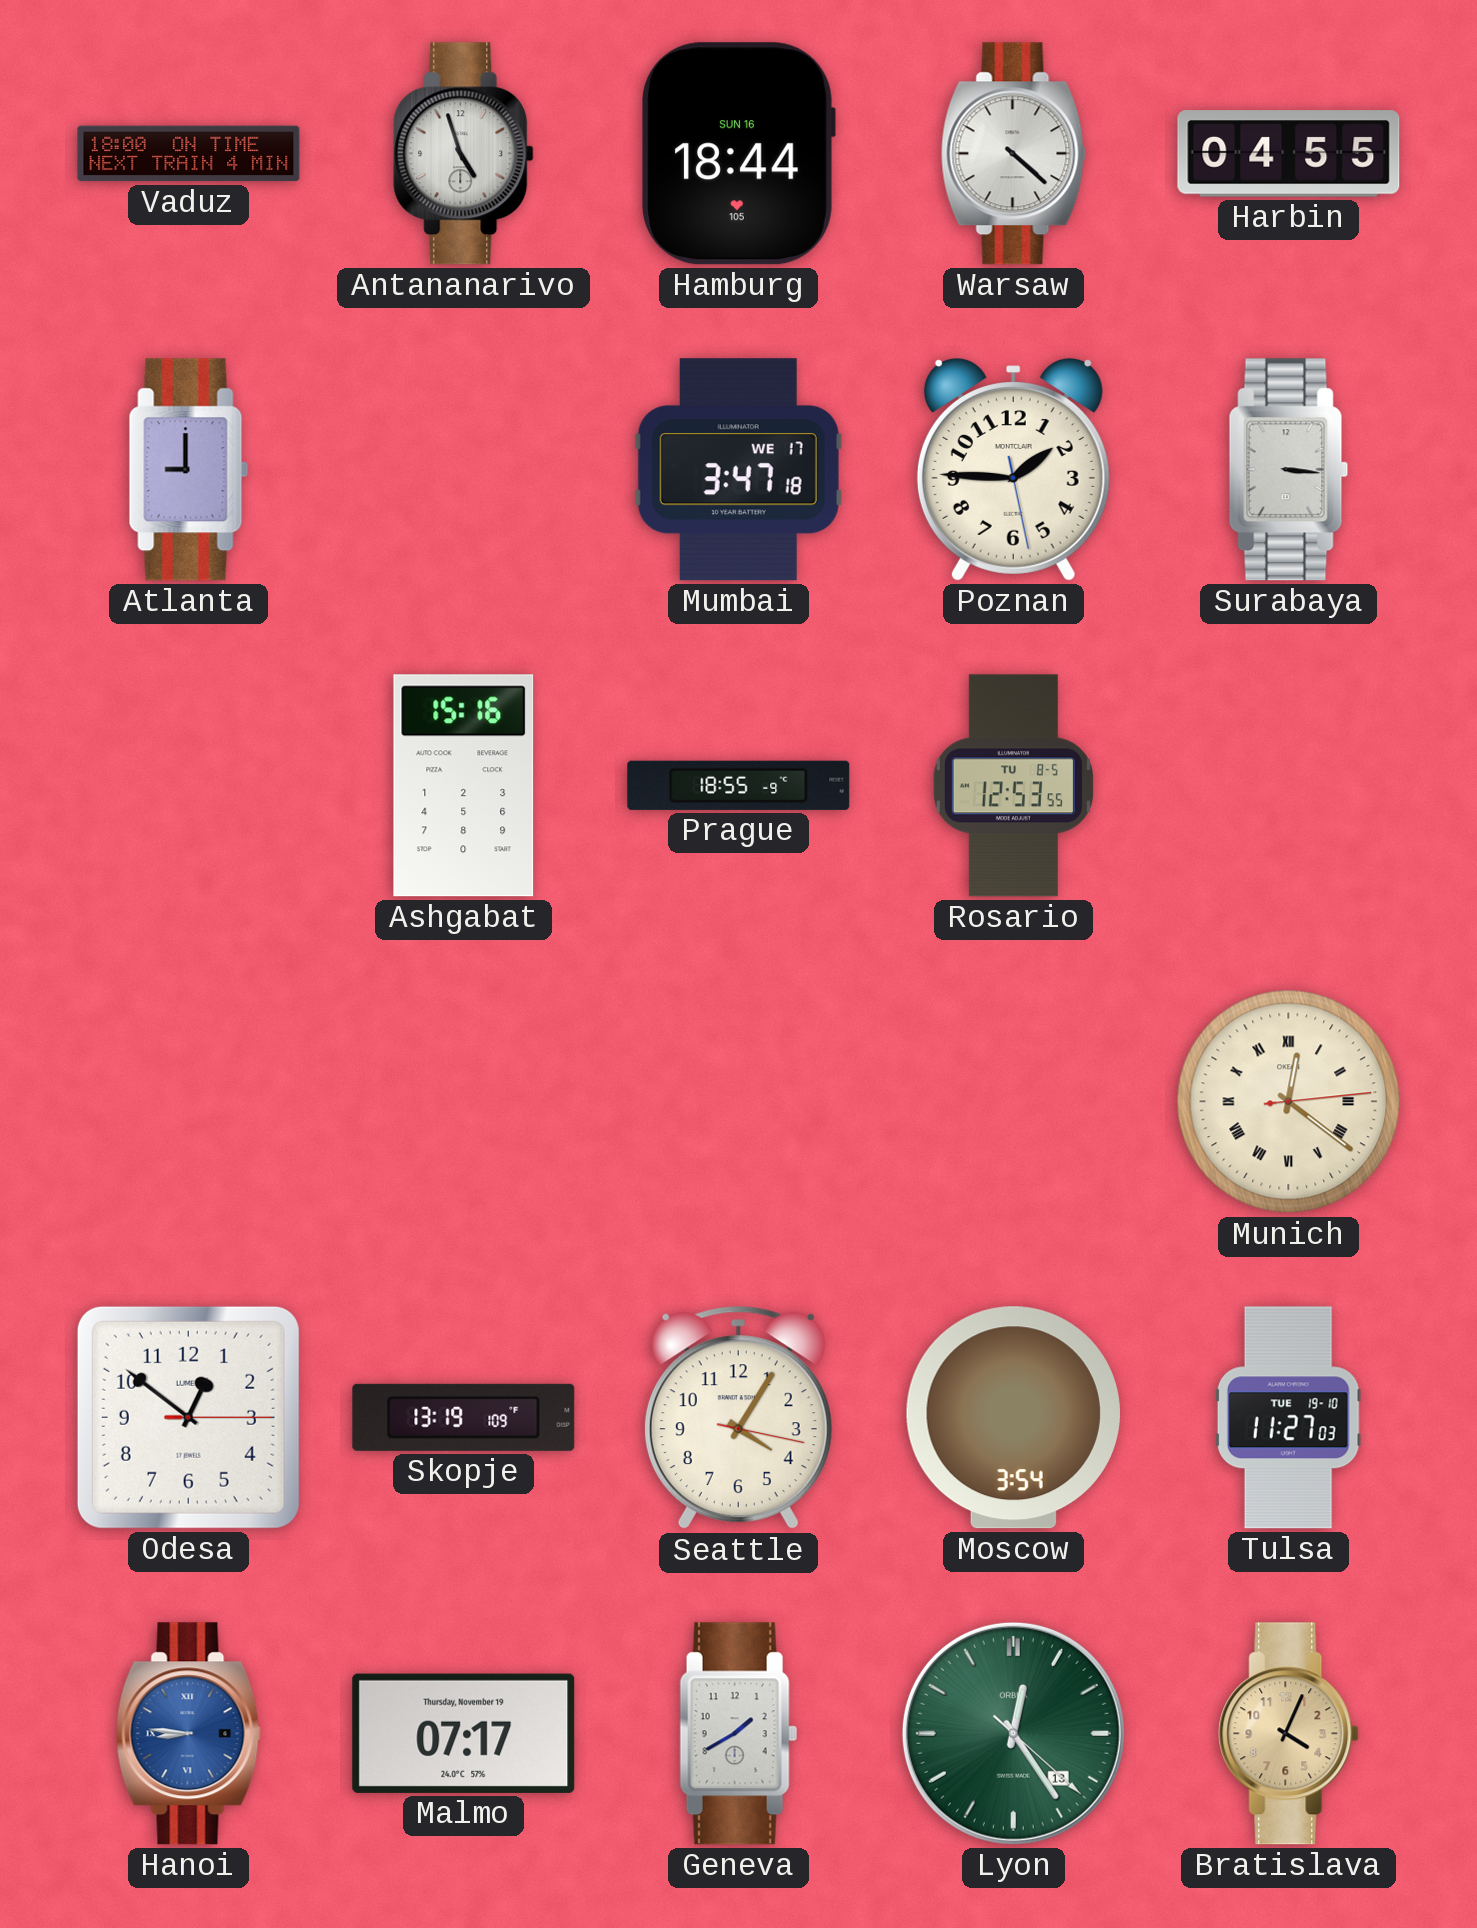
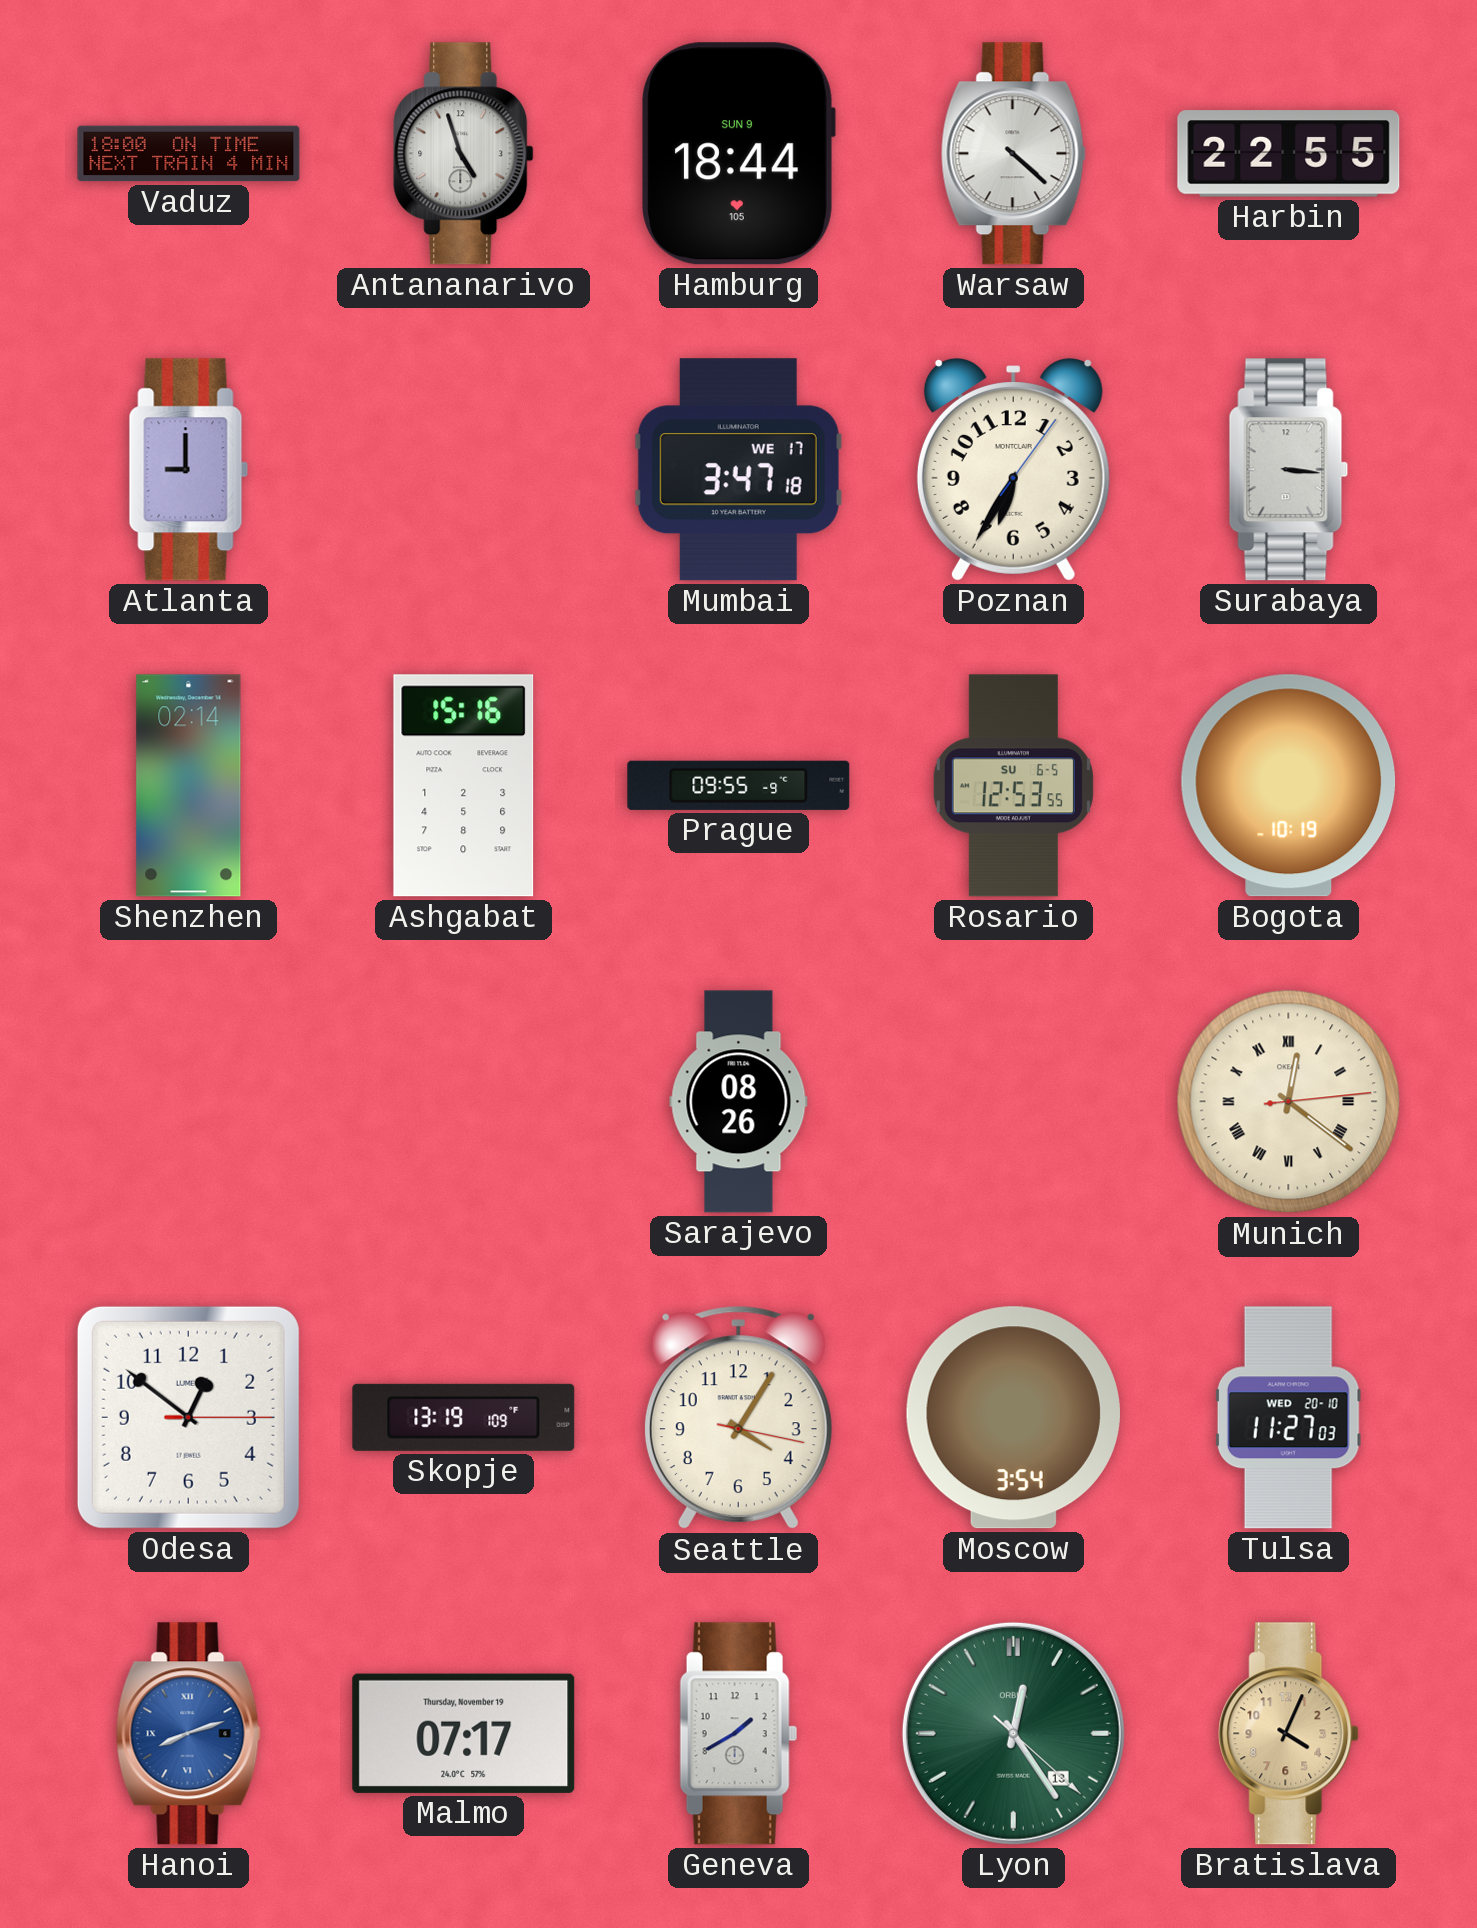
Hamburg date: SUN 16 -> SUN 9
Harbin: 04:55 -> 22:55
Poznan: 1:45 -> 6:35
Shenzhen: none -> 02:14
Prague: 18:55 -> 09:55
Rosario date: TU 8-5 -> SU 6-5
Bogota: none -> 10:19
Sarajevo: none -> 08:26
Tulsa date: TUE 19-10 -> WED 20-10
Hanoi: 8:46 -> 8:12
